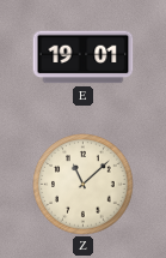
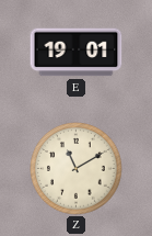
Z: 11:08 -> 11:10
